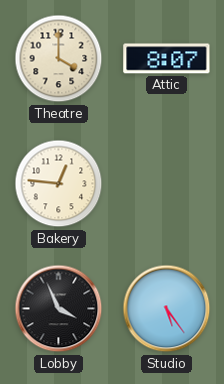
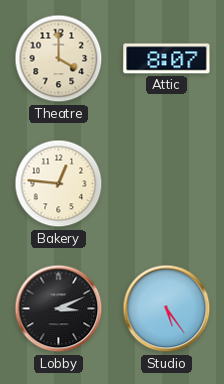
Lobby: 3:56 -> 3:11
